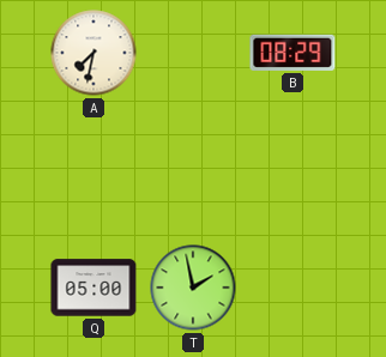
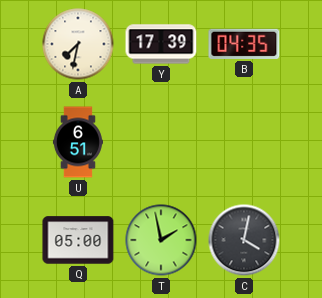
Y: none -> 17:39
B: 08:29 -> 04:35
U: none -> 6:51
C: none -> 4:02
